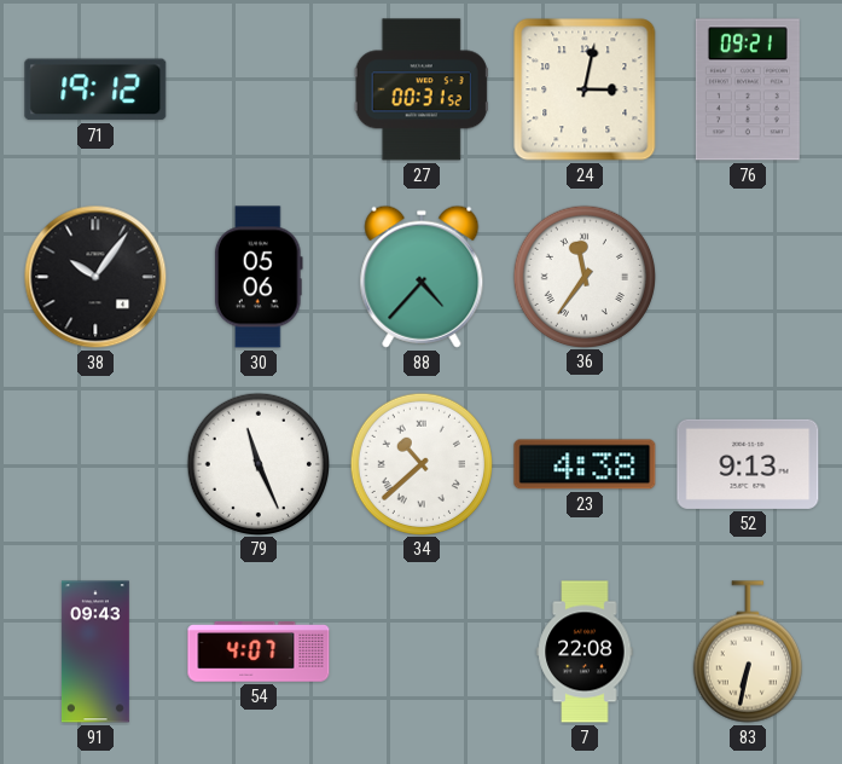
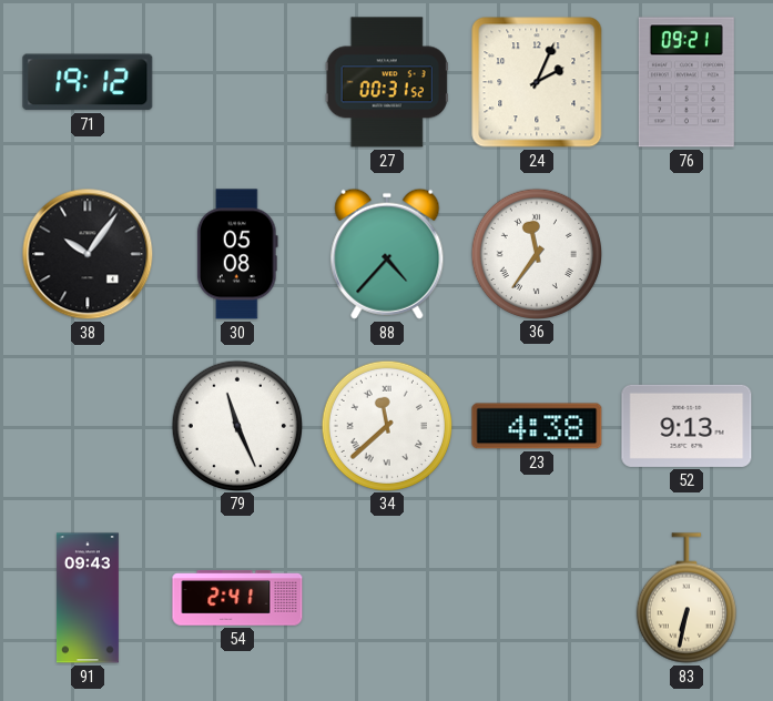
24: 3:02 -> 2:04
30: 05:06 -> 05:08
34: 10:38 -> 11:38
54: 4:07 -> 2:41
7: 22:08 -> none
